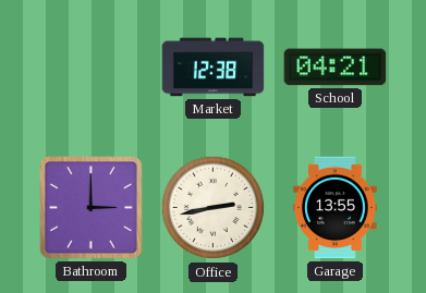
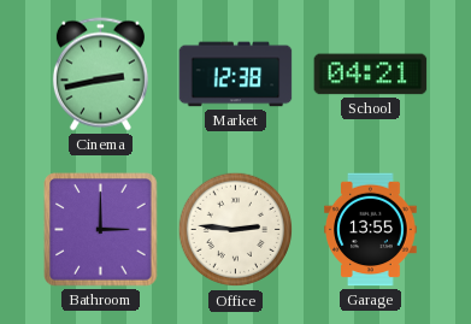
Cinema: none -> 2:43
Office: 2:43 -> 2:46
